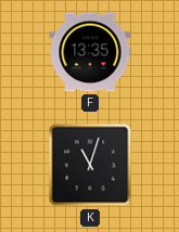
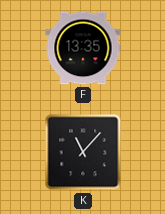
K: 11:03 -> 11:07
